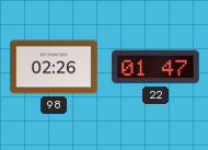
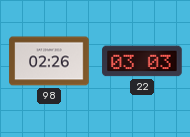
22: 01:47 -> 03:03
